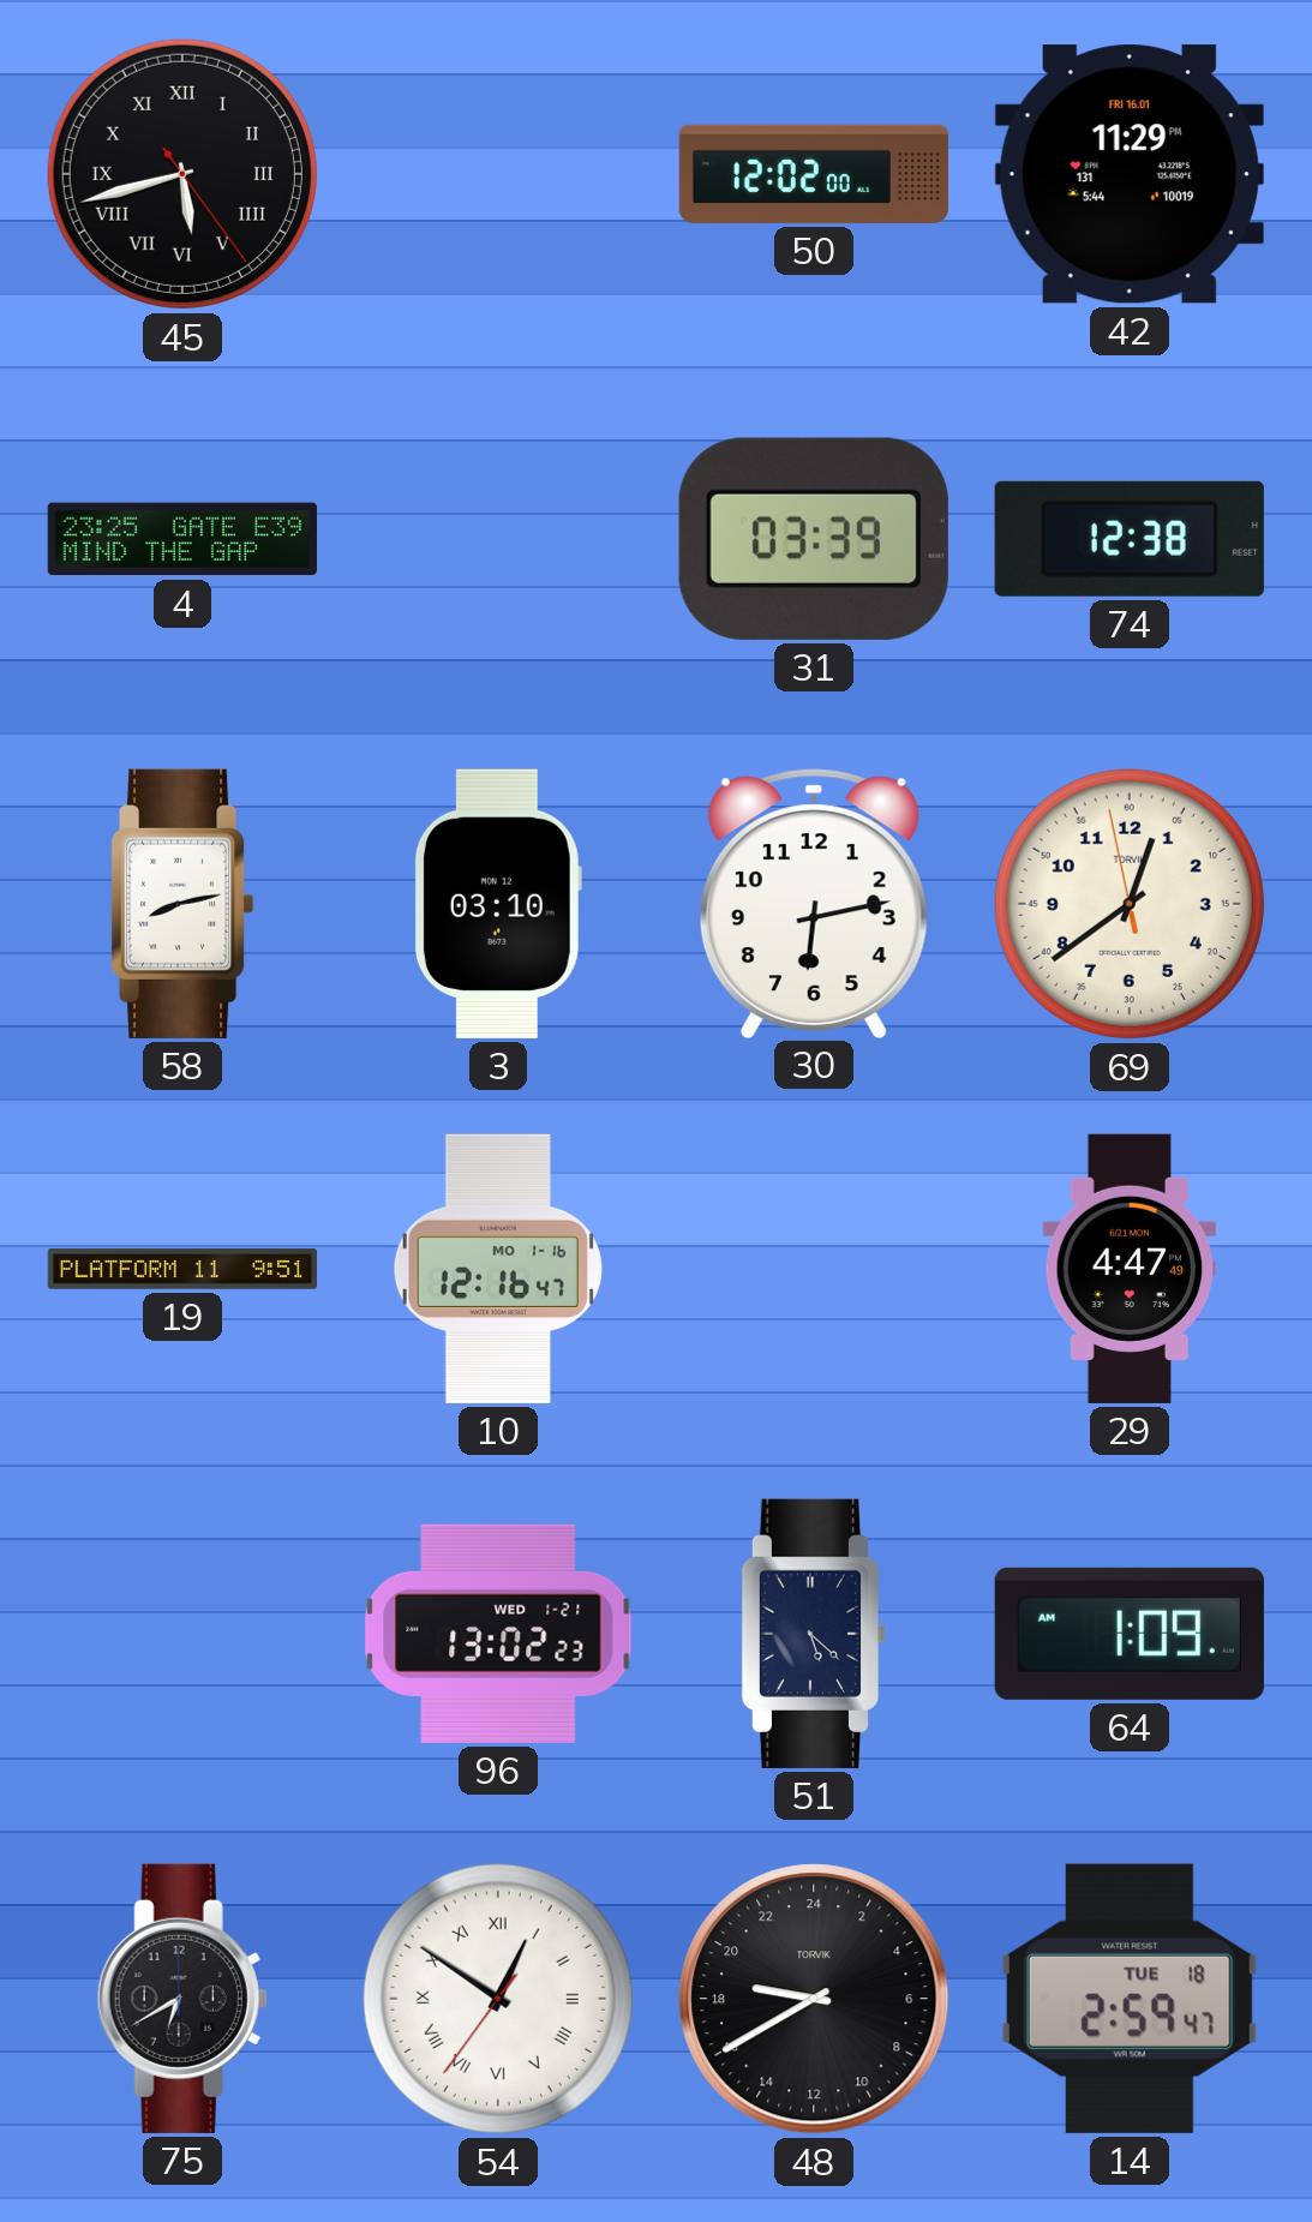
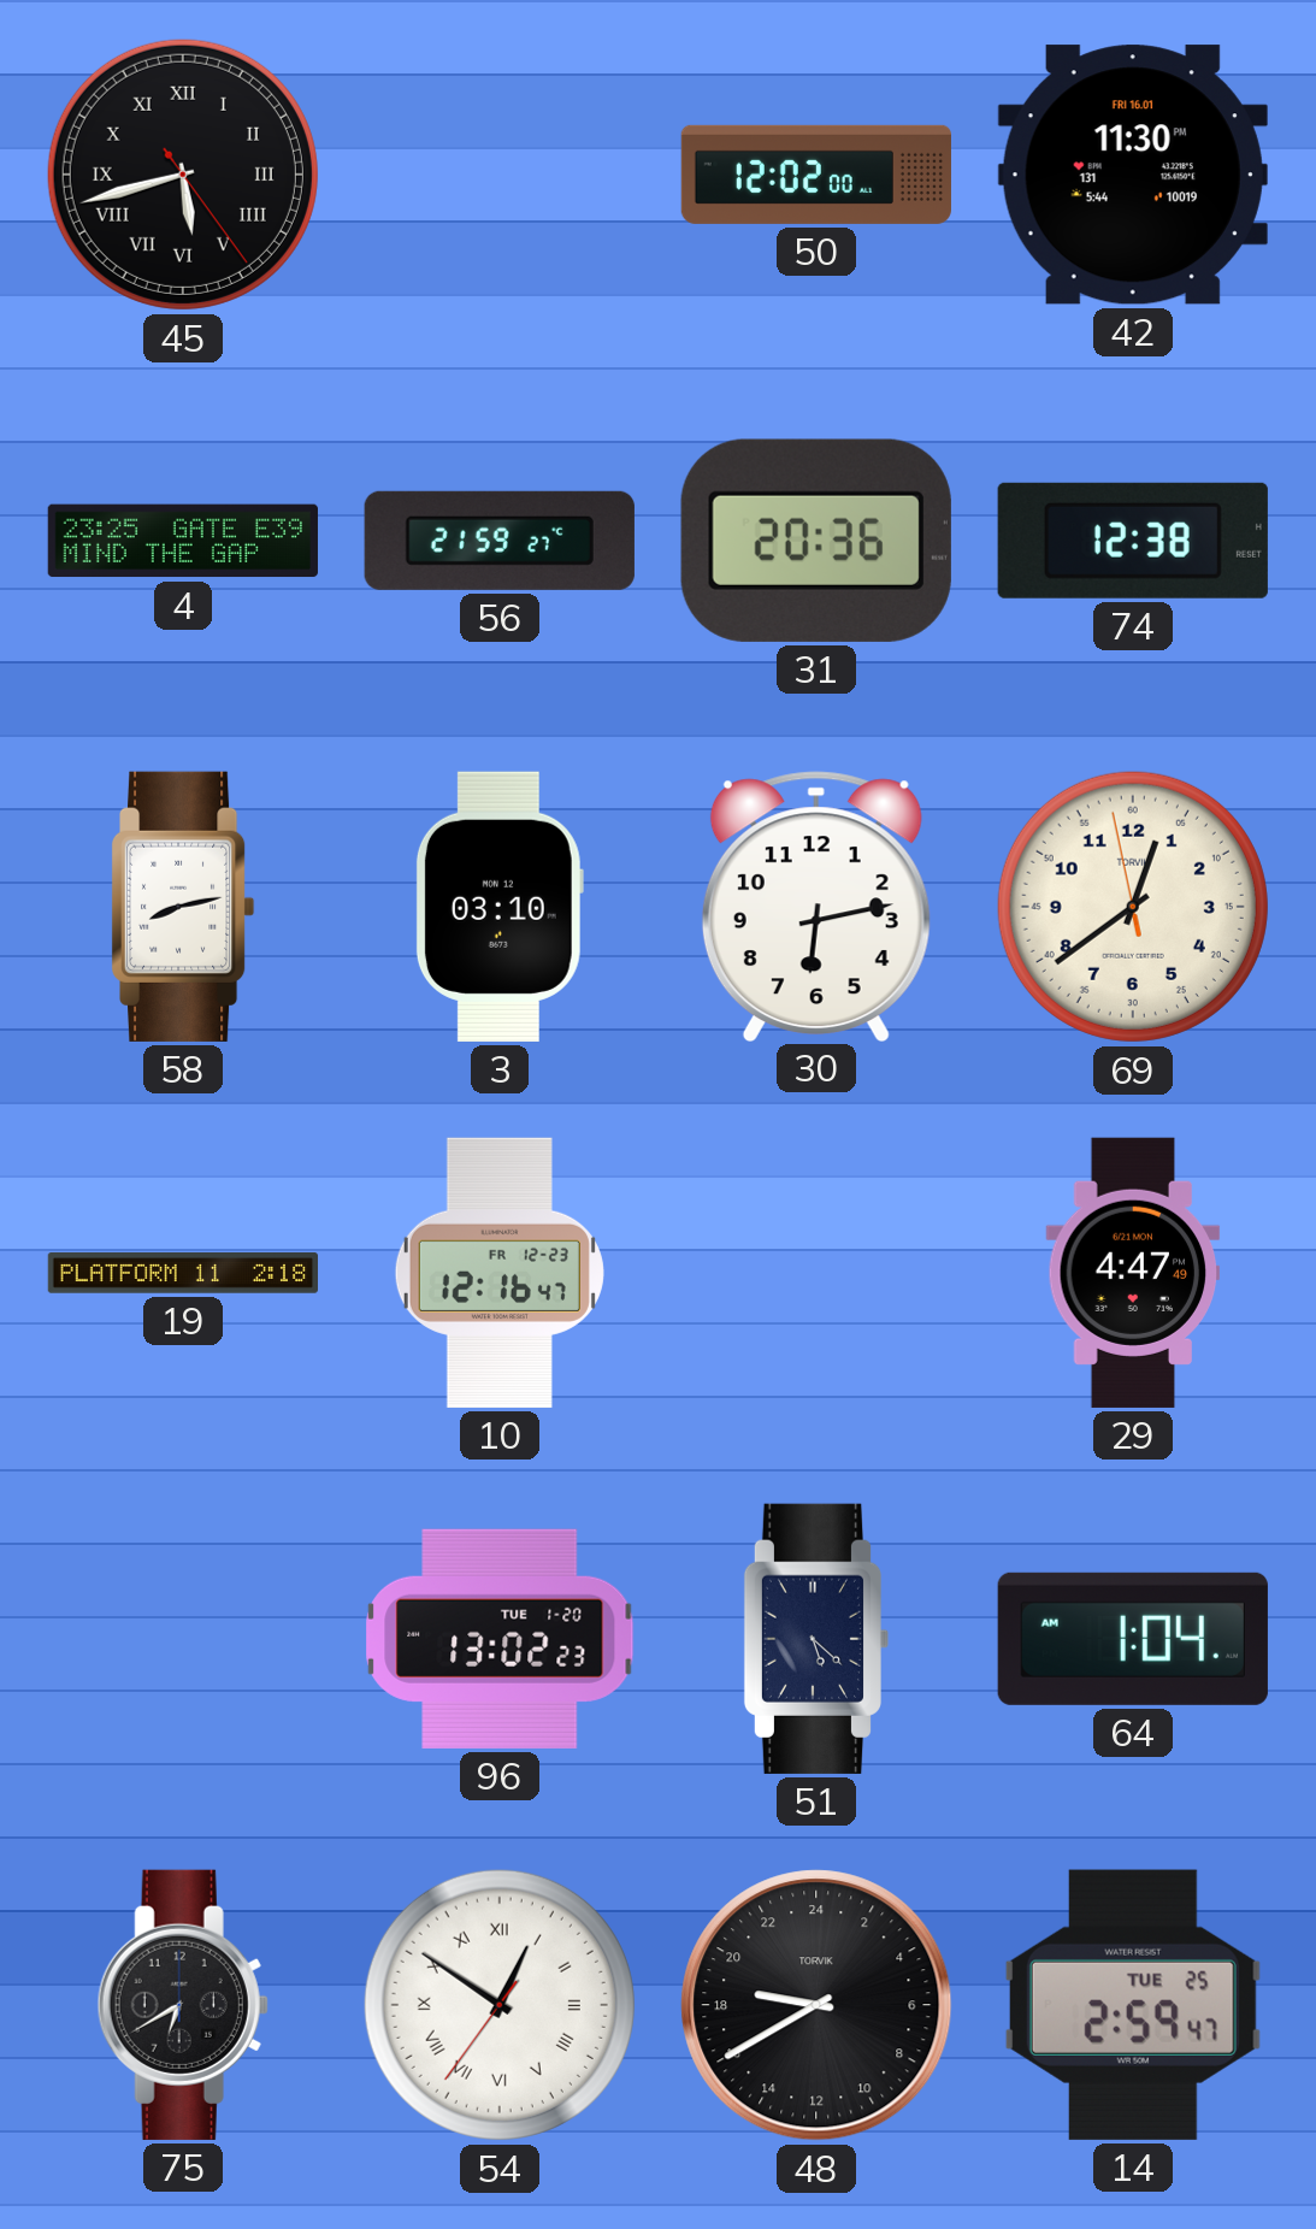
42: 11:29 -> 11:30
56: none -> 21:59
31: 03:39 -> 20:36
19: 9:51 -> 2:18
10 date: MO 1-16 -> FR 12-23
96 date: WED 1-21 -> TUE 1-20
64: 1:09 -> 1:04
14 date: TUE 18 -> TUE 25
